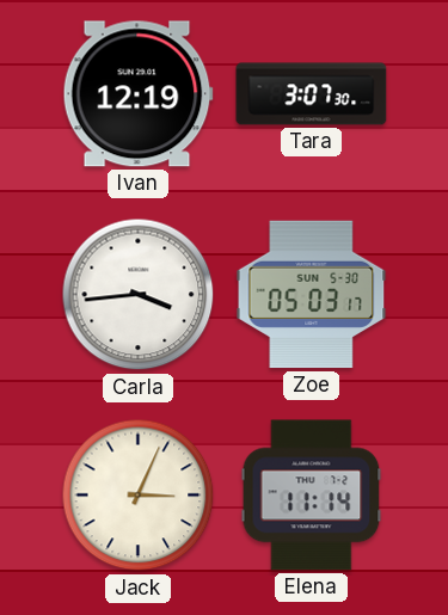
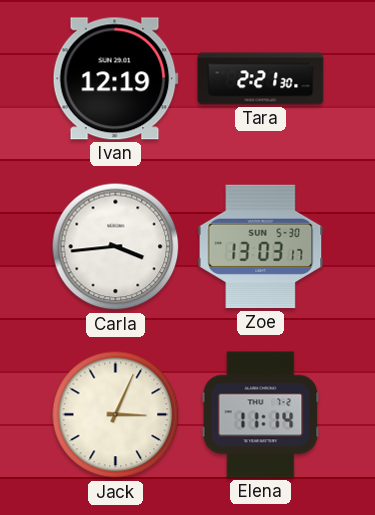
Tara: 3:07 -> 2:21
Zoe: 05:03 -> 13:03
